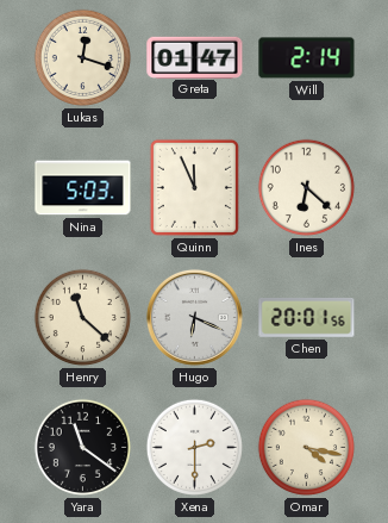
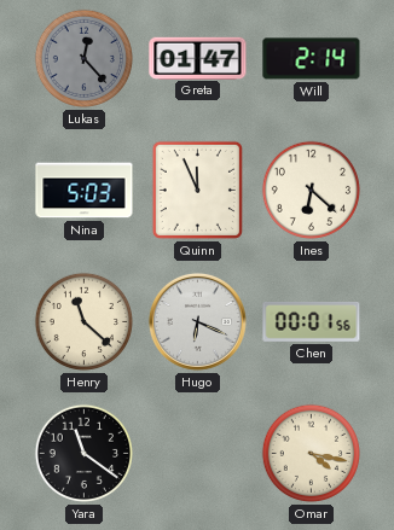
Lukas: 12:18 -> 12:23
Lukas dial: cream -> grey
Chen: 20:01 -> 00:01
Xena: 2:30 -> none
